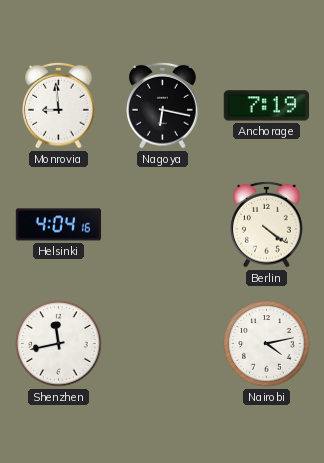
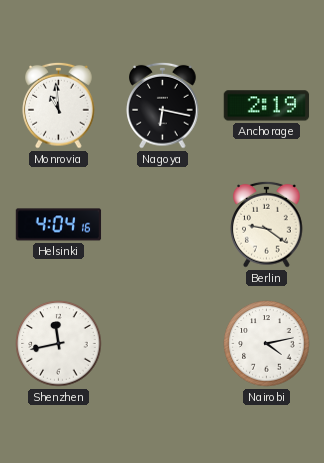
Monrovia: 8:59 -> 10:59
Anchorage: 7:19 -> 2:19
Berlin: 4:21 -> 9:21
